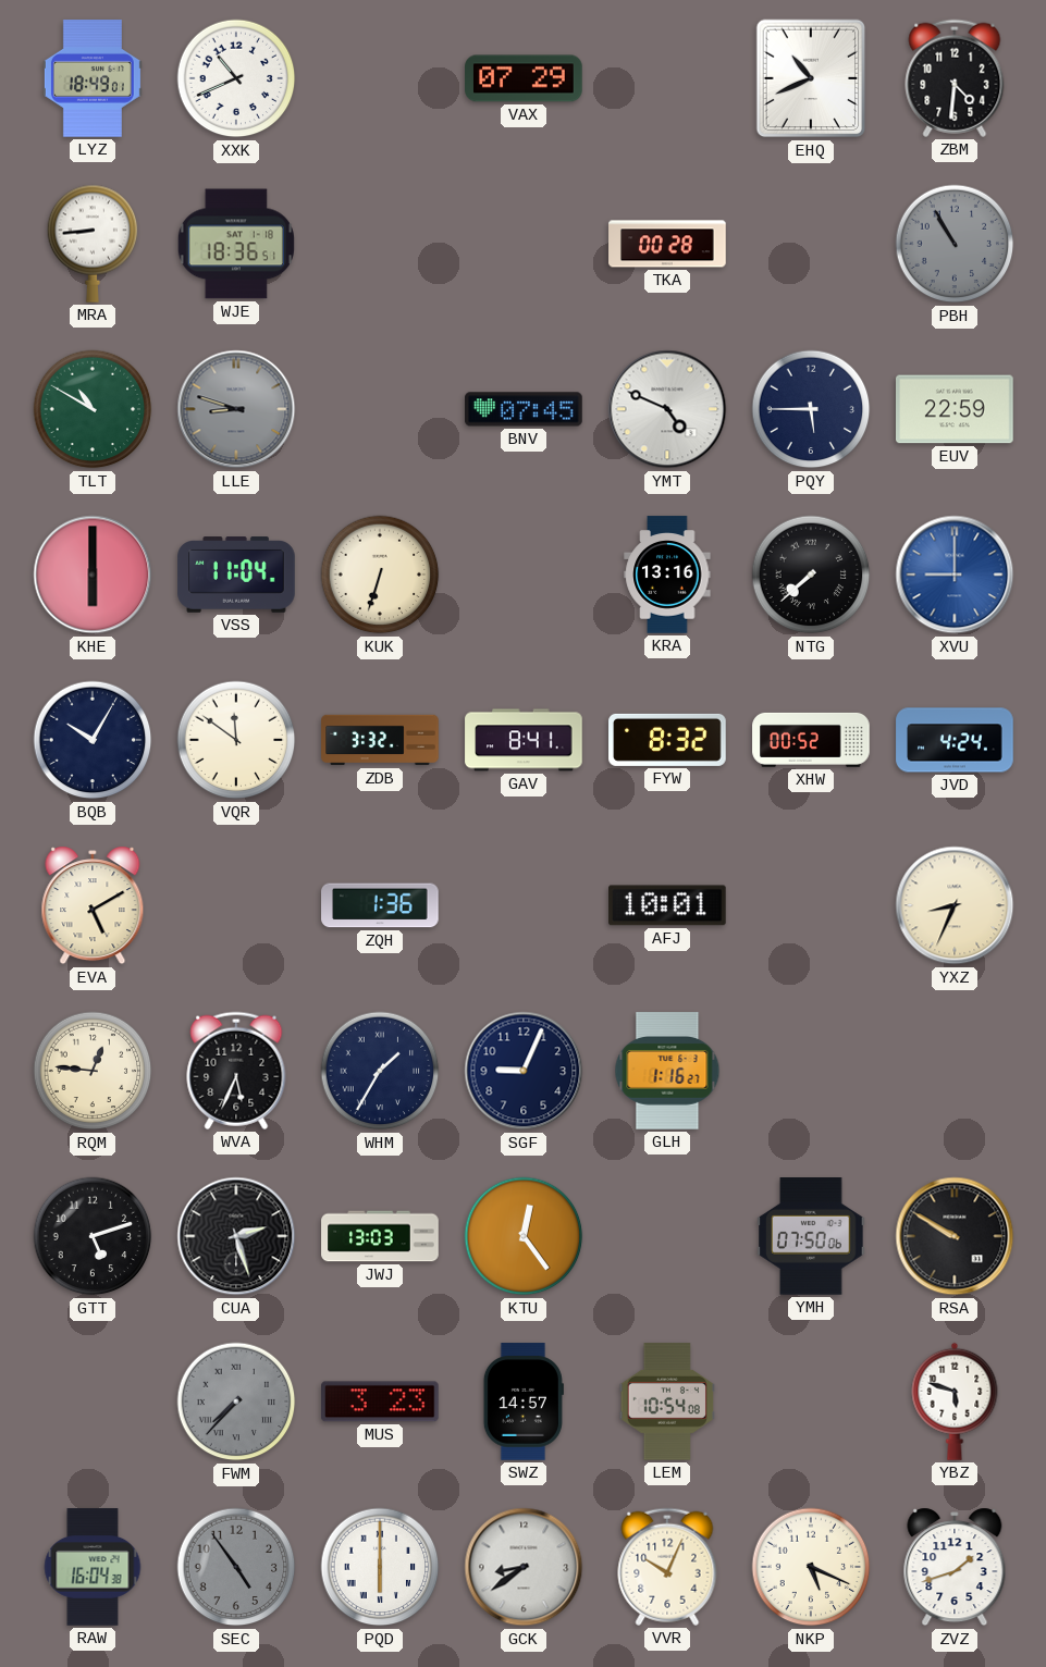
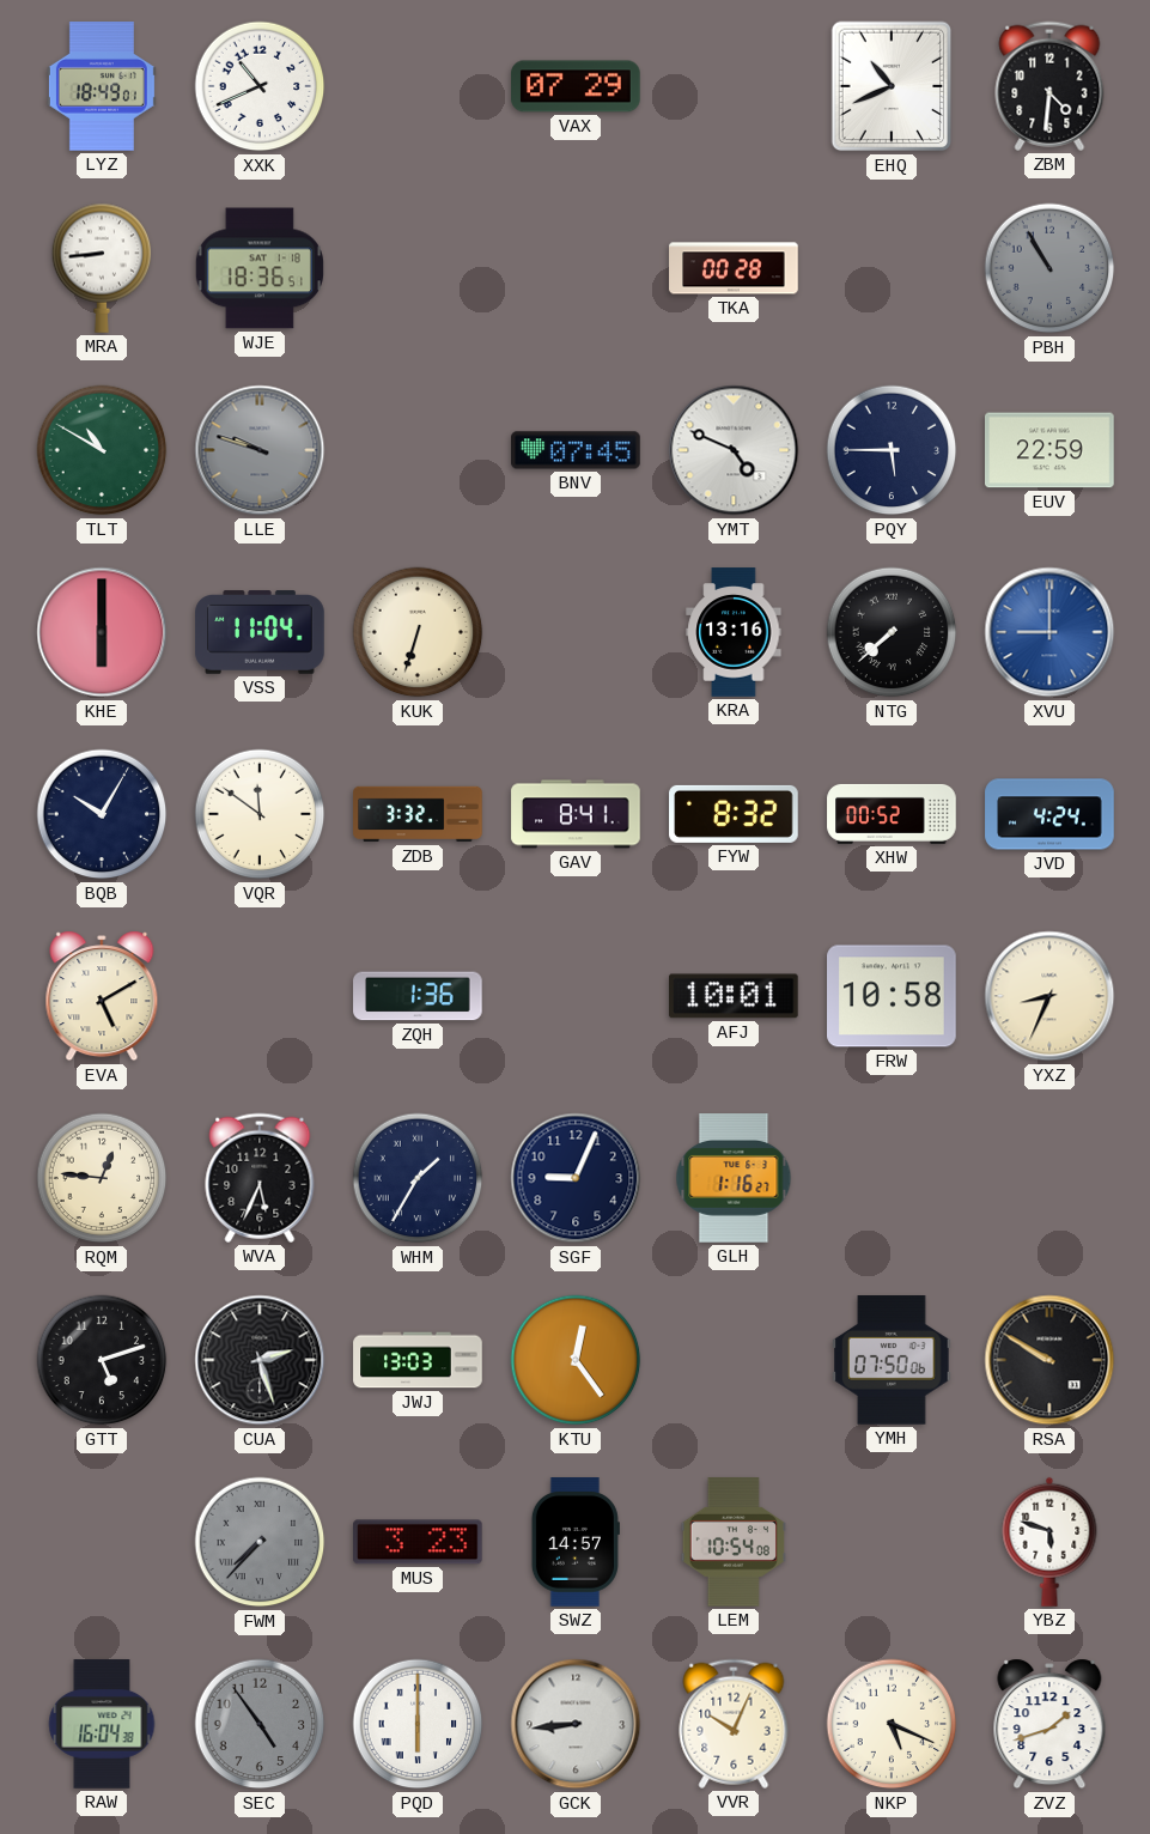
LLE: 8:48 -> 9:48
FRW: none -> 10:58
GCK: 8:39 -> 8:44
